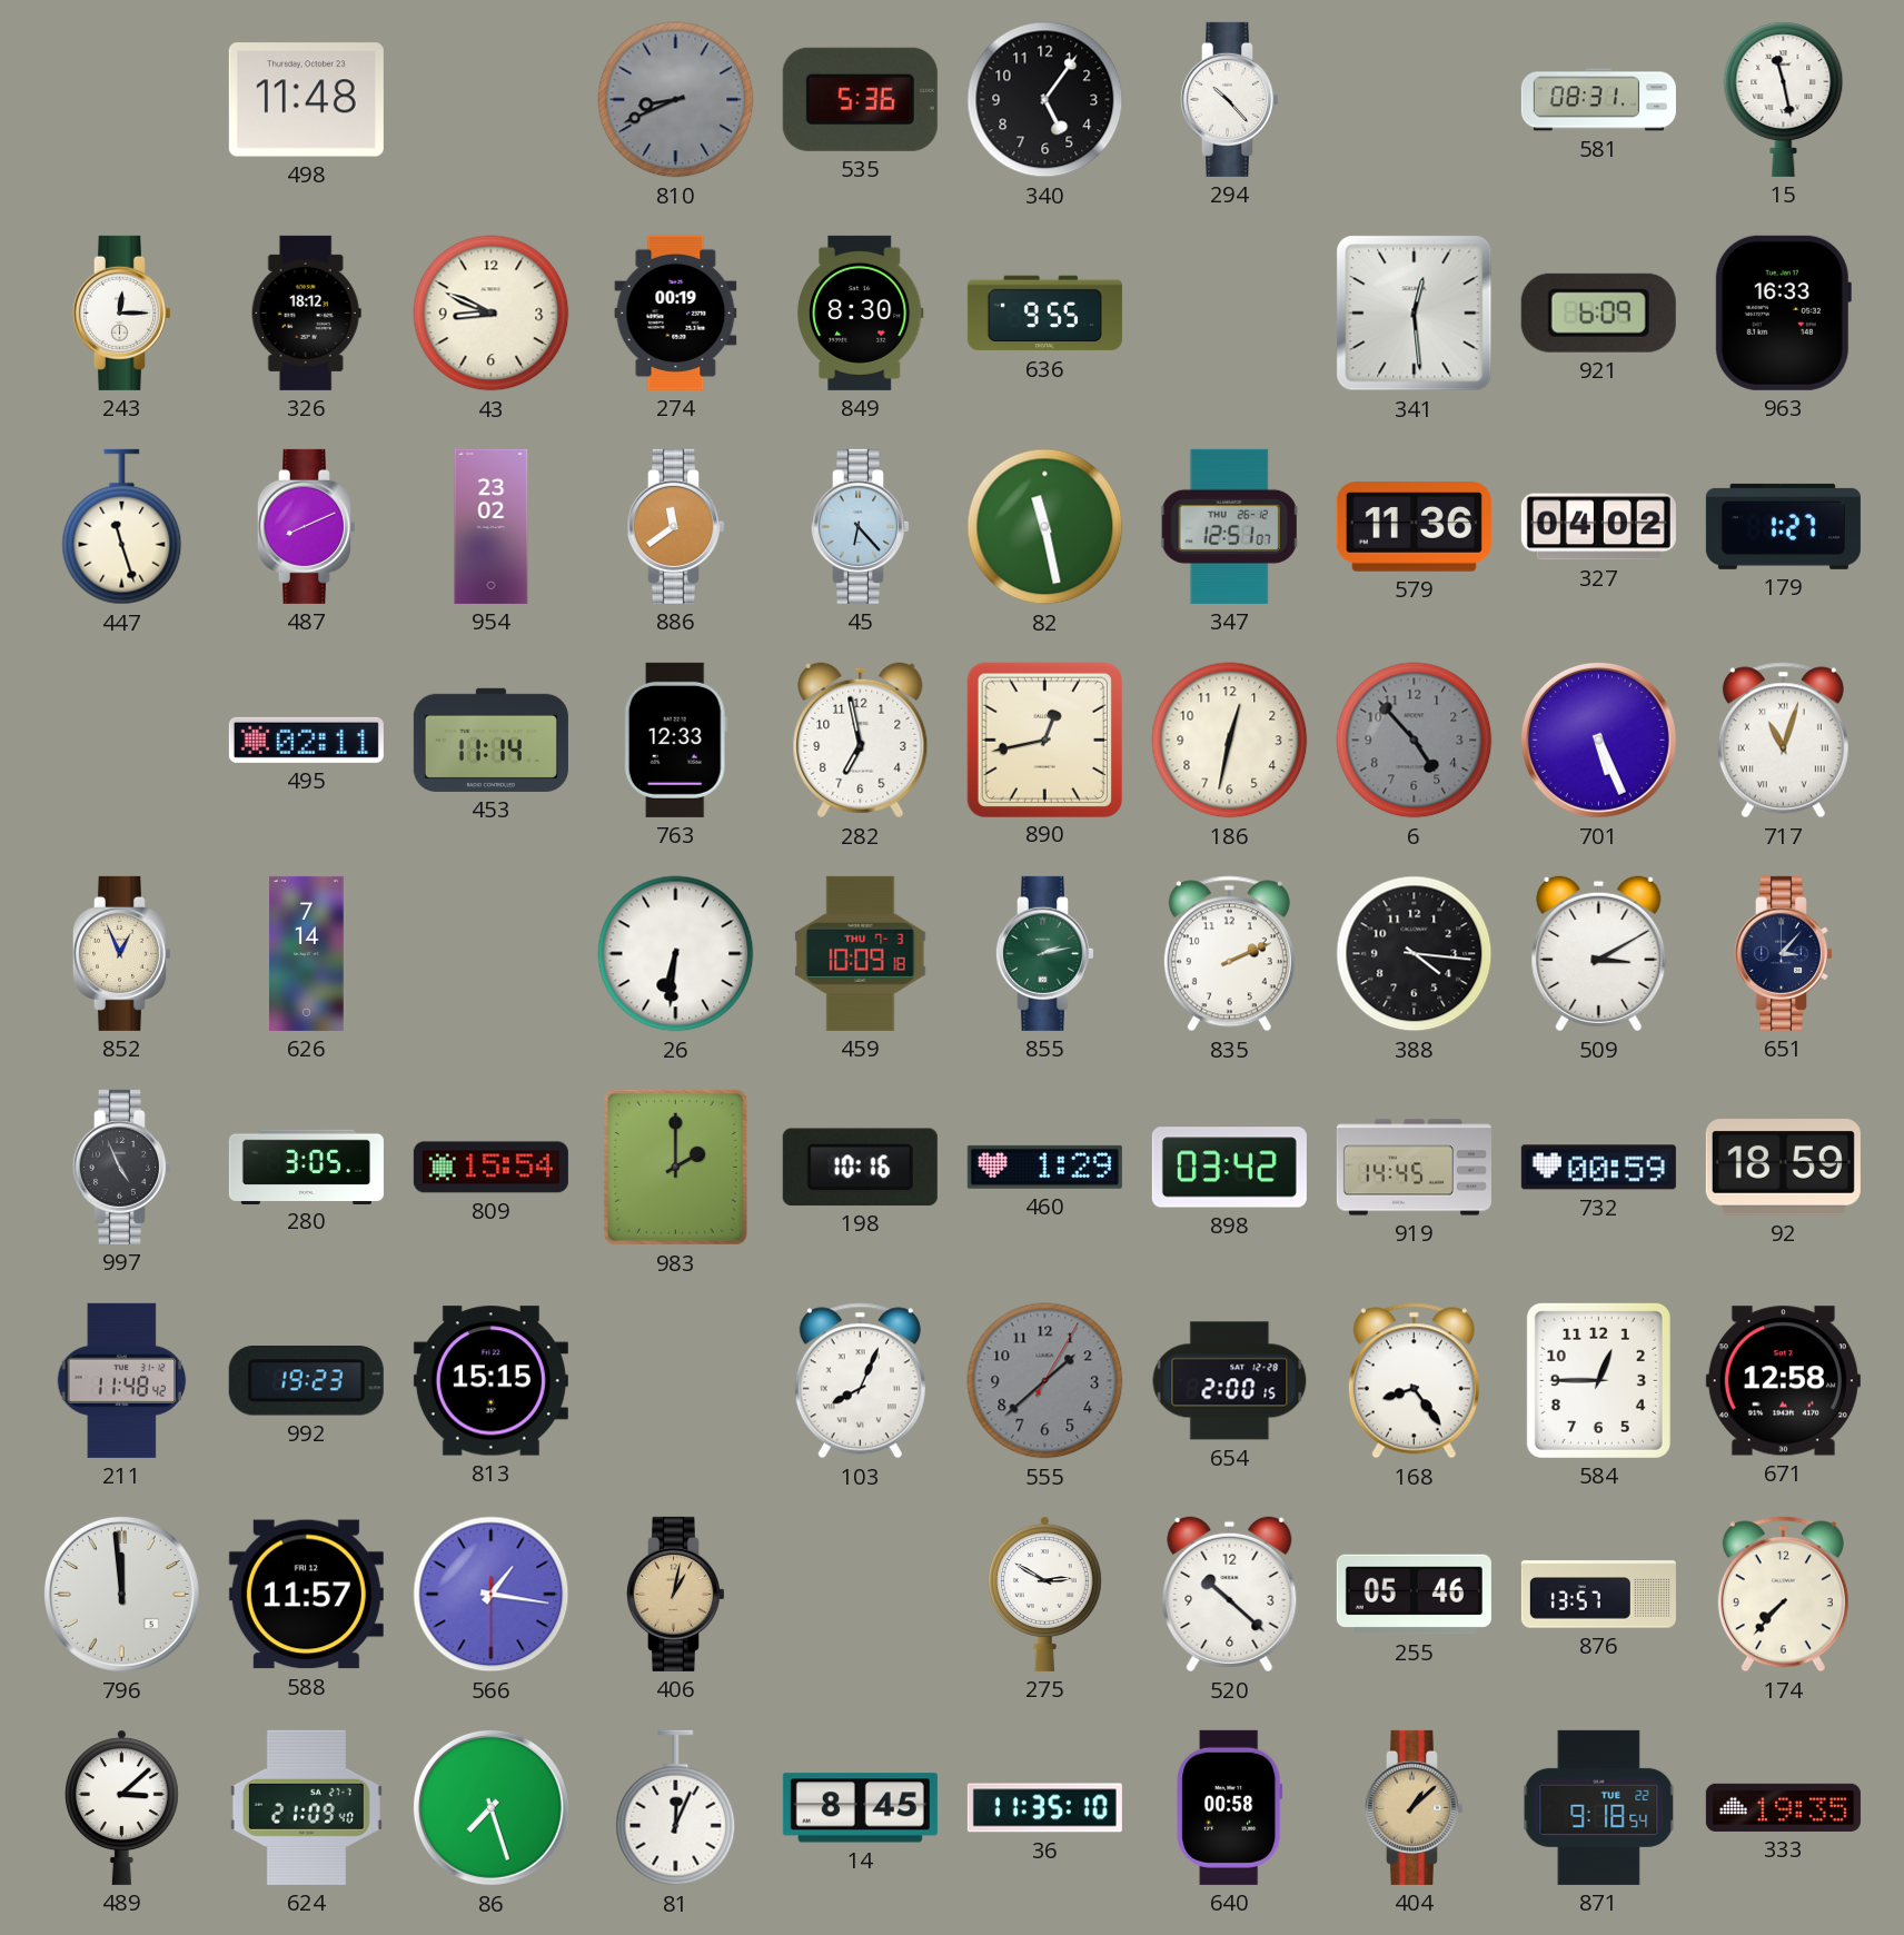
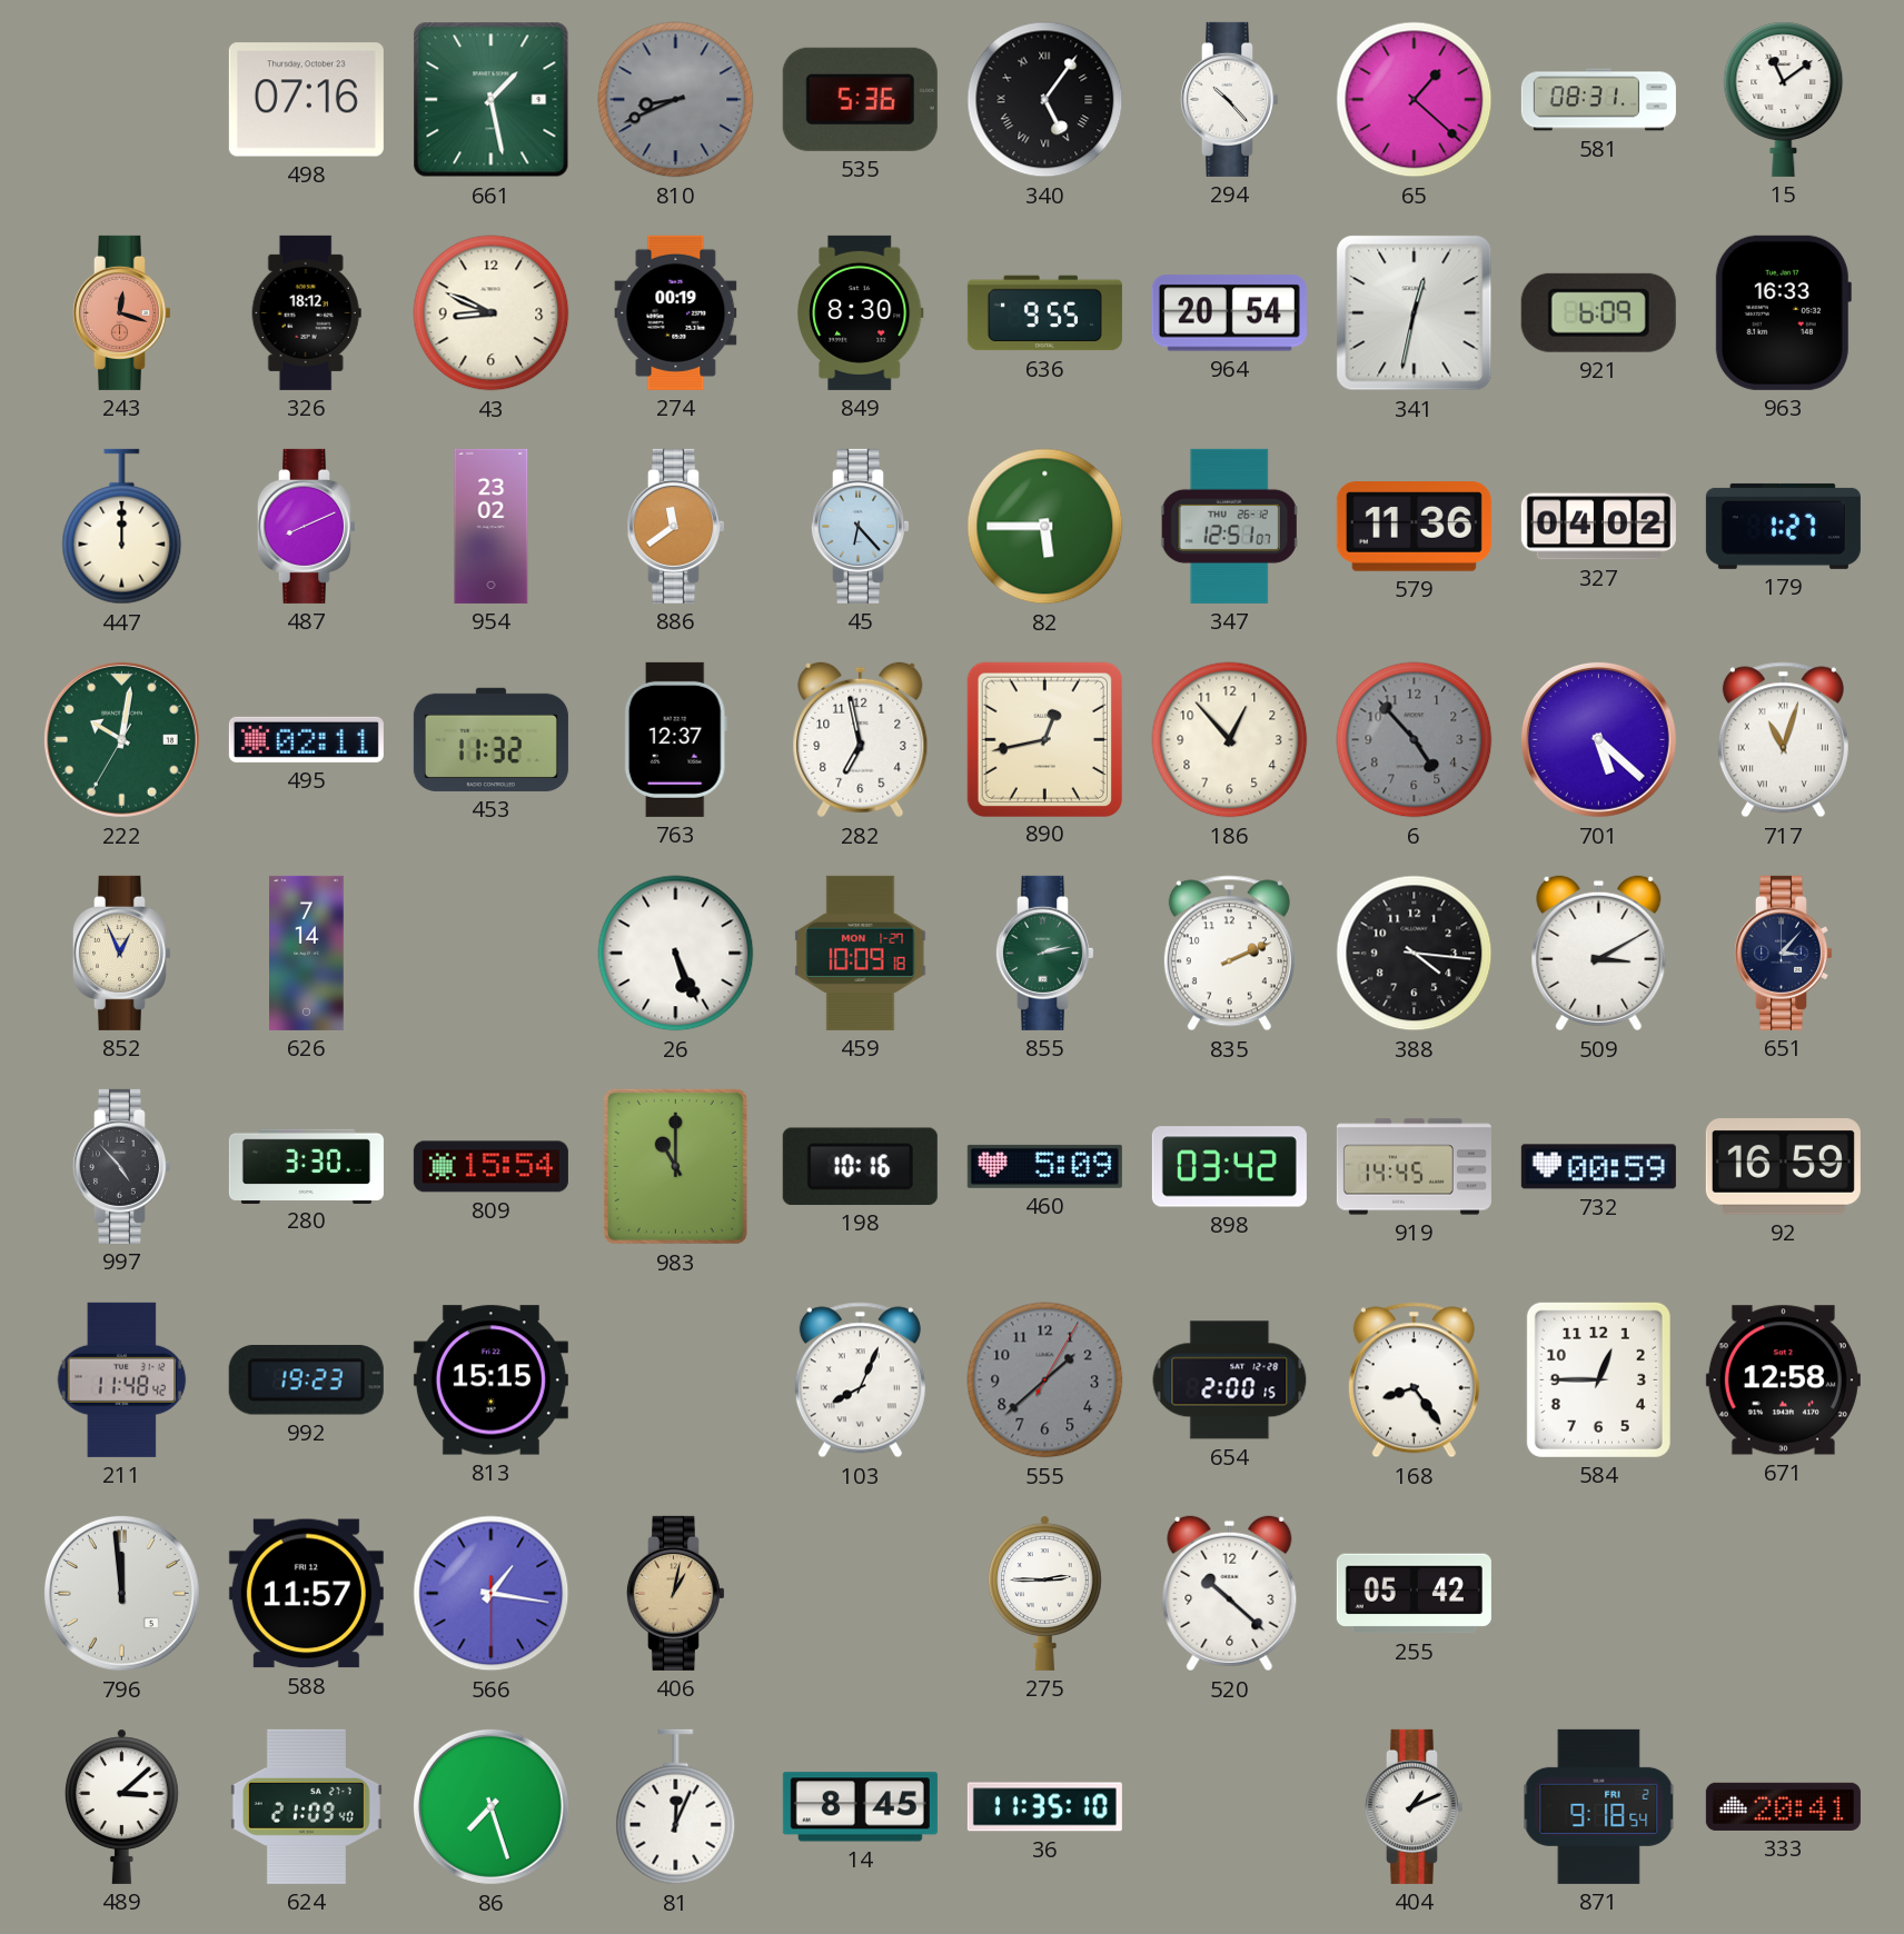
498: 11:48 -> 07:16
661: none -> 1:28
340 numerals: Arabic -> Roman
65: none -> 1:22
15: 11:28 -> 11:09
243: 12:15 -> 12:18
243 dial: white -> salmon
964: none -> 20:54
341: 12:29 -> 12:32
447: 11:27 -> 12:00
82: 11:28 -> 5:45
222: none -> 10:01
453: 11:14 -> 11:32
763: 12:33 -> 12:37
186: 12:32 -> 12:53
701: 5:26 -> 5:22
26: 6:31 -> 5:26
459 date: THU 7-3 -> MON 1-27
997: 4:56 -> 4:53
280: 3:05 -> 3:30
983: 2:00 -> 11:00
460: 1:29 -> 5:09
92: 18:59 -> 16:59
275: 2:50 -> 2:45
255: 05:46 -> 05:42
876: 13:57 -> none
174: 7:37 -> none
640: 00:58 -> none
404: 1:08 -> 1:11
404 dial: champagne -> white
871 date: TUE 22 -> FRI 2
333: 19:35 -> 20:41
